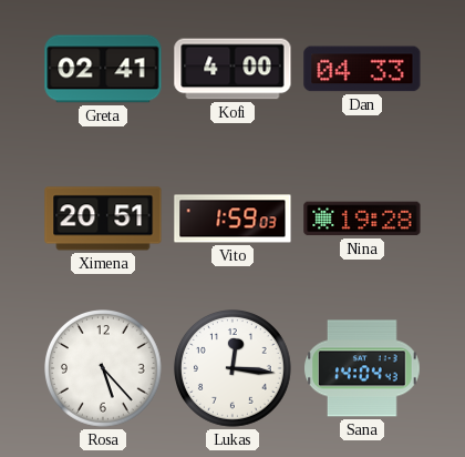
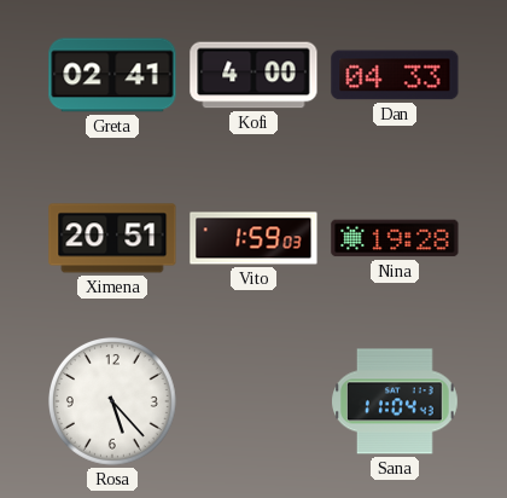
Lukas: 12:16 -> none
Sana: 14:04 -> 11:04
